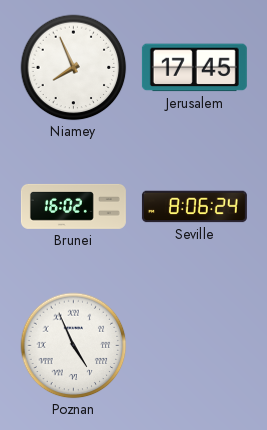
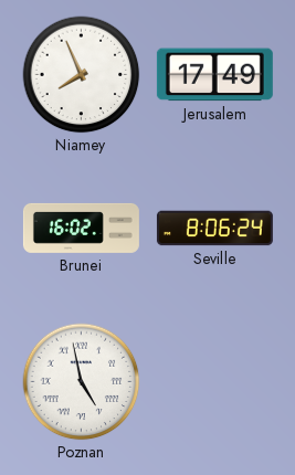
Jerusalem: 17:45 -> 17:49
Poznan: 4:56 -> 4:58
